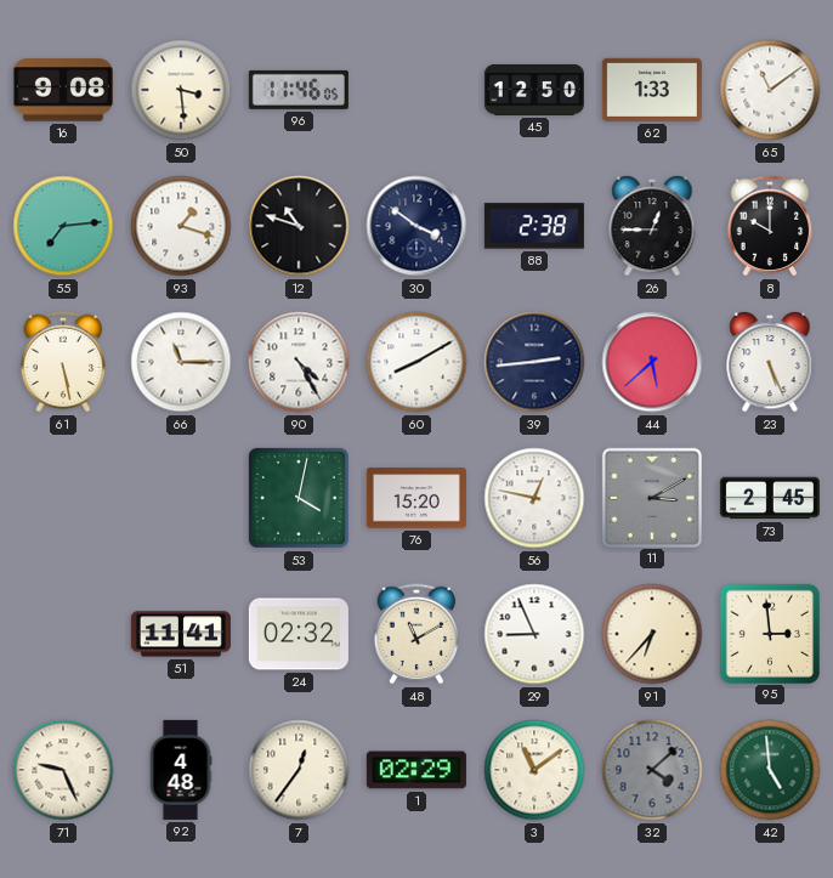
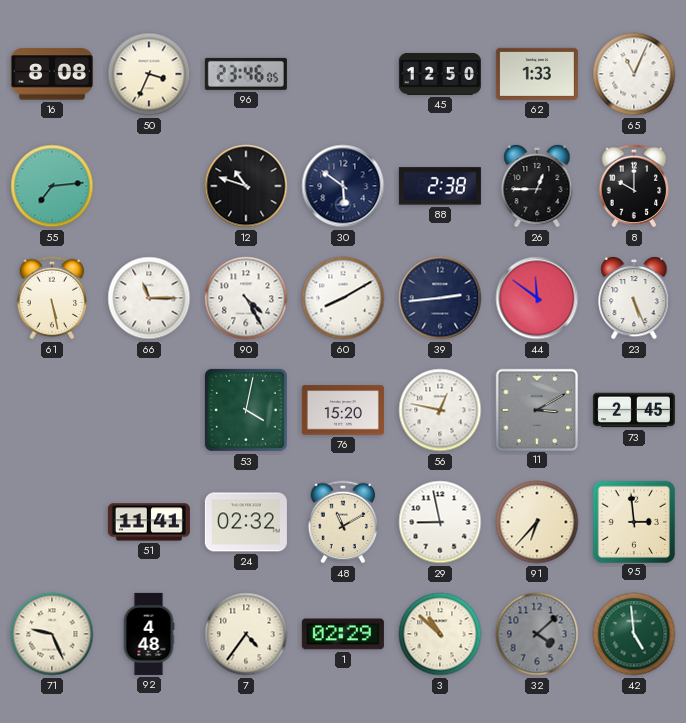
16: 9:08 -> 8:08
50: 3:29 -> 3:34
96: 11:46 -> 23:46
65: 11:09 -> 11:04
93: 1:18 -> none
30: 3:51 -> 5:51
44: 5:38 -> 11:51
29: 8:56 -> 8:58
7: 12:36 -> 4:36
3: 11:09 -> 10:52
